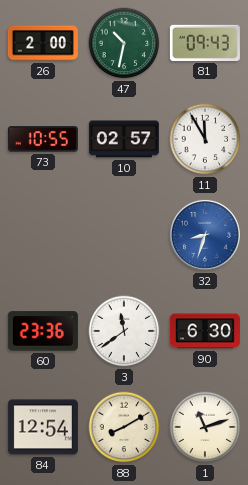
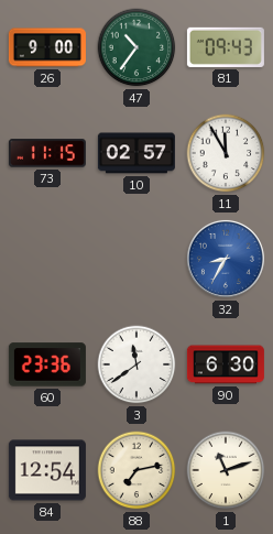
26: 2:00 -> 9:00
47: 10:32 -> 10:36
73: 10:55 -> 11:15
32: 8:33 -> 8:35
88: 8:10 -> 7:13
